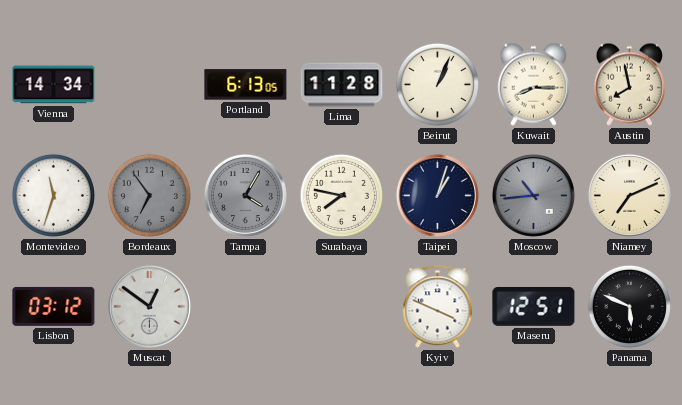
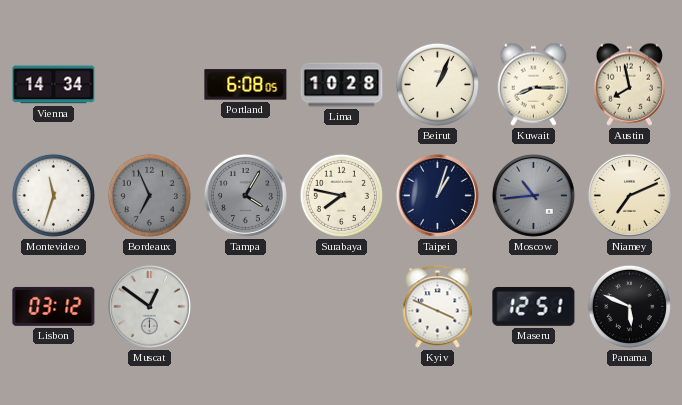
Portland: 6:13 -> 6:08
Lima: 11:28 -> 10:28
Bordeaux: 6:54 -> 6:56
